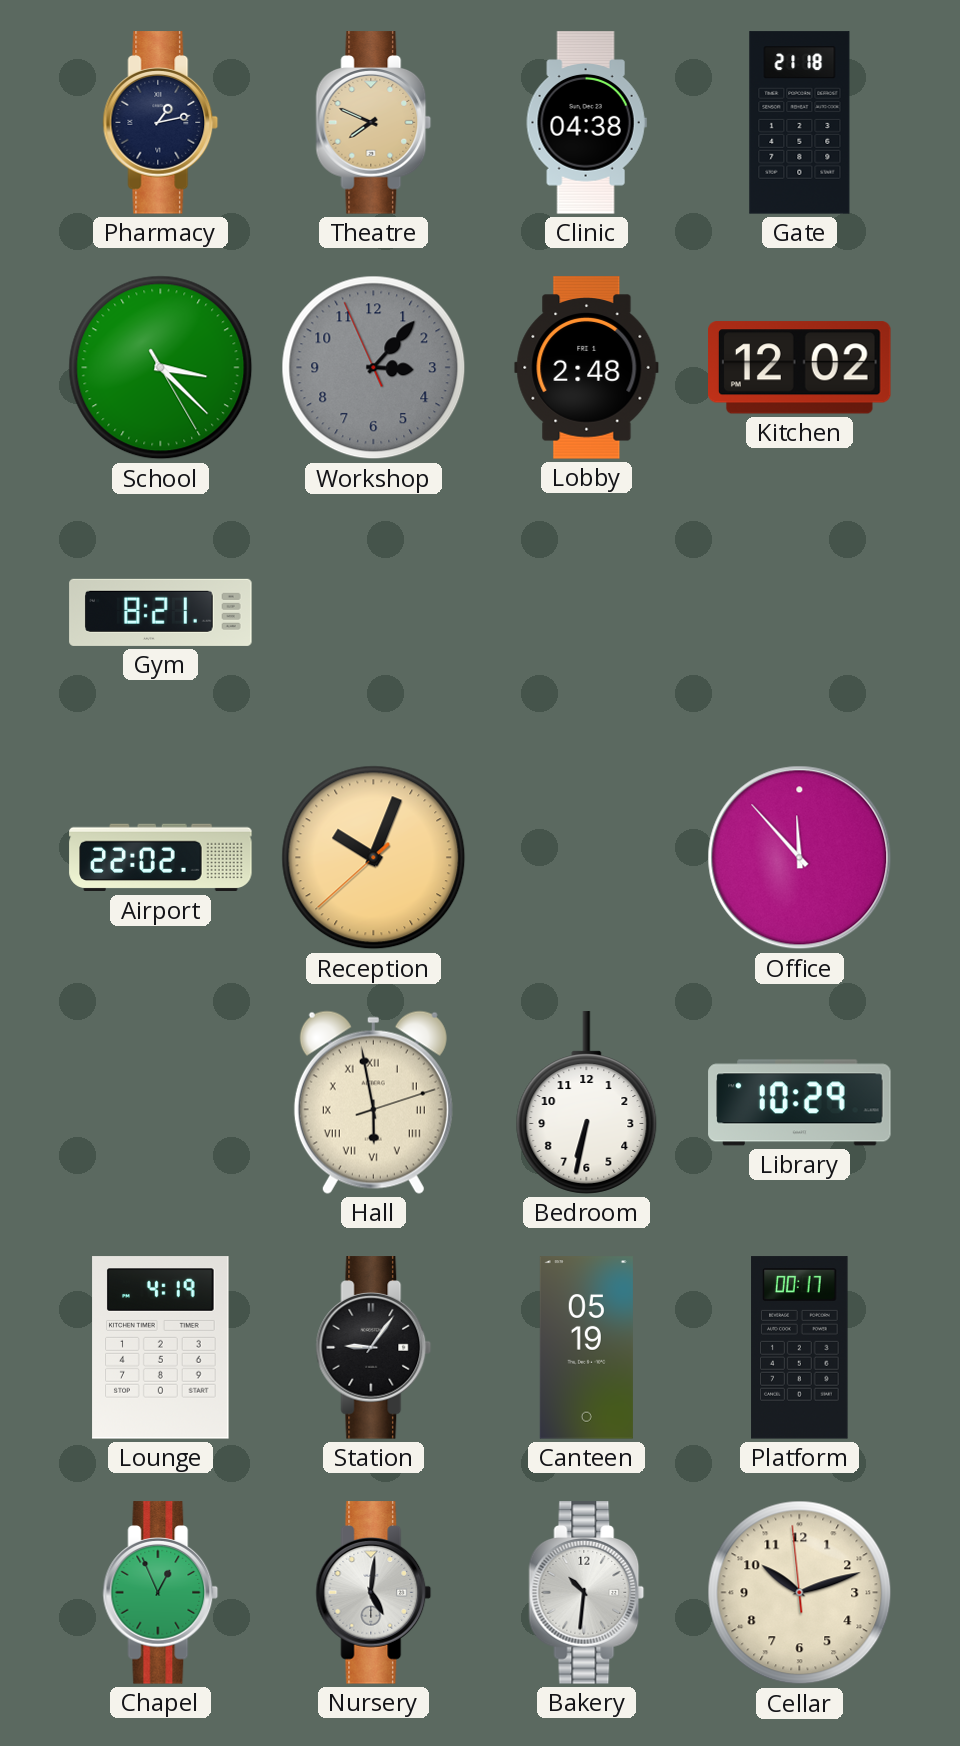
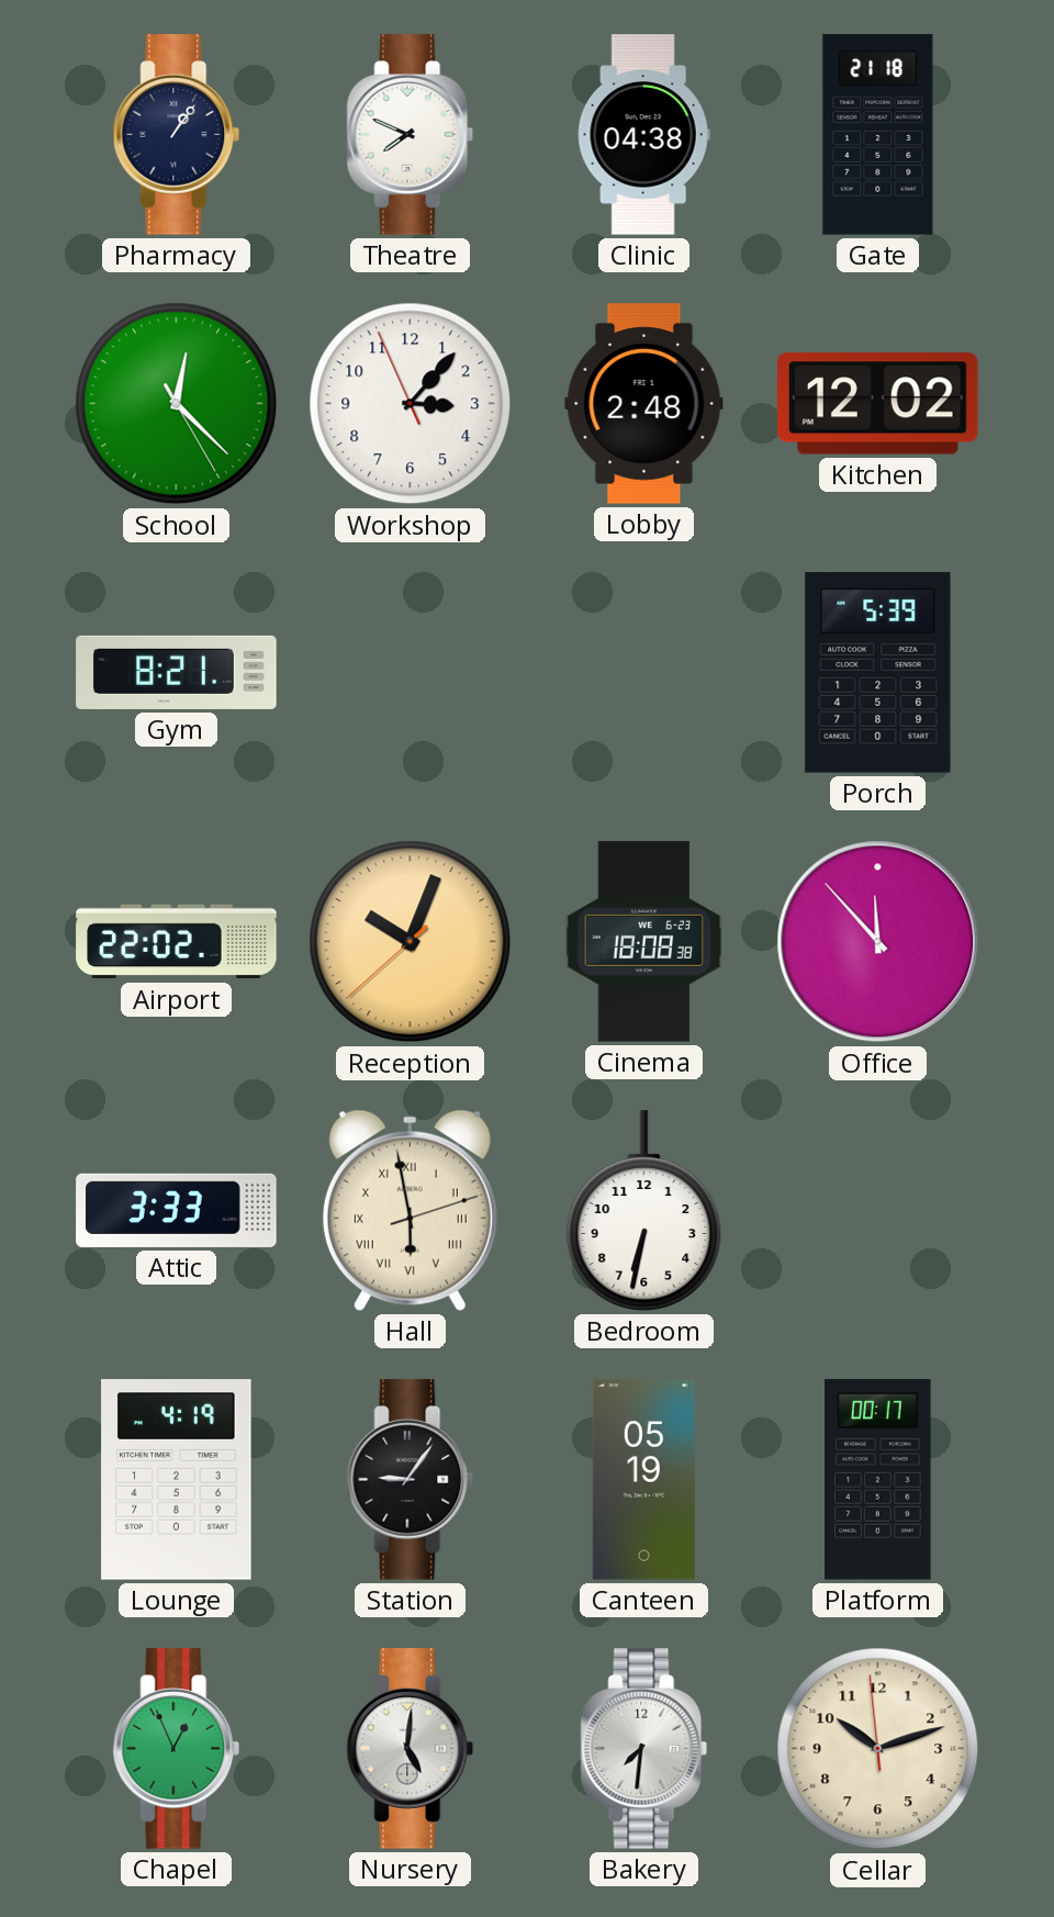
Pharmacy: 1:13 -> 1:06
Theatre dial: champagne -> white
School: 3:22 -> 12:22
Workshop dial: grey -> white
Porch: none -> 5:39
Cinema: none -> 18:08
Attic: none -> 3:33
Library: 10:29 -> none
Bakery: 10:31 -> 7:31
